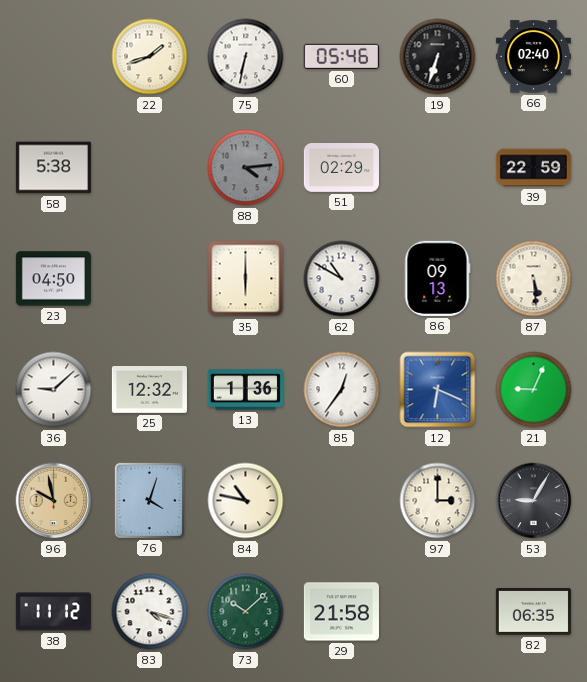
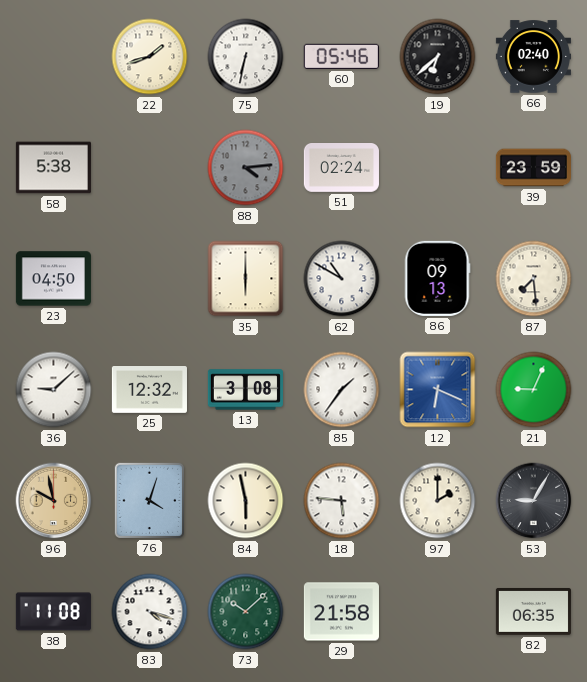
19: 6:33 -> 6:38
51: 02:29 -> 02:24
39: 22:59 -> 23:59
87: 5:29 -> 7:29
13: 1:36 -> 3:08
85: 12:36 -> 1:36
84: 10:47 -> 5:58
18: none -> 5:46
97: 3:00 -> 2:00
38: 11:12 -> 11:08
